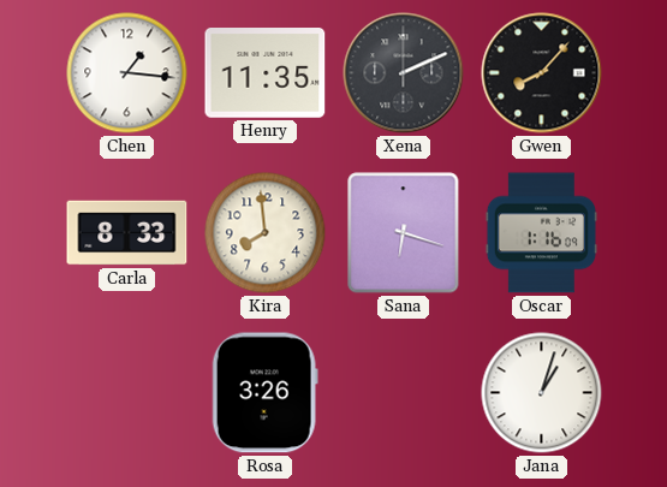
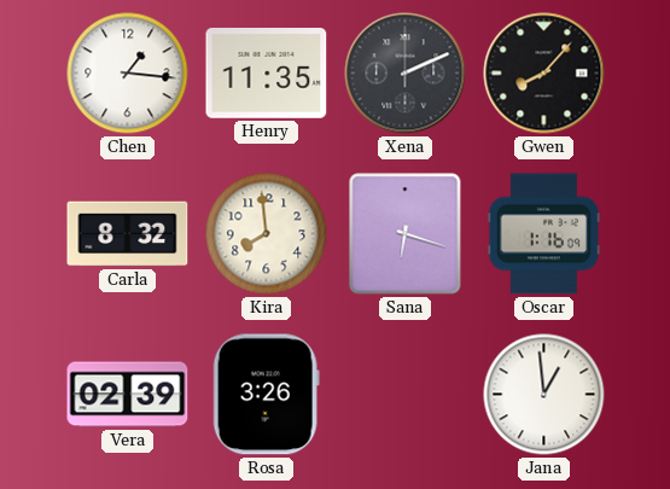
Carla: 8:33 -> 8:32
Vera: none -> 02:39
Jana: 1:03 -> 12:59
